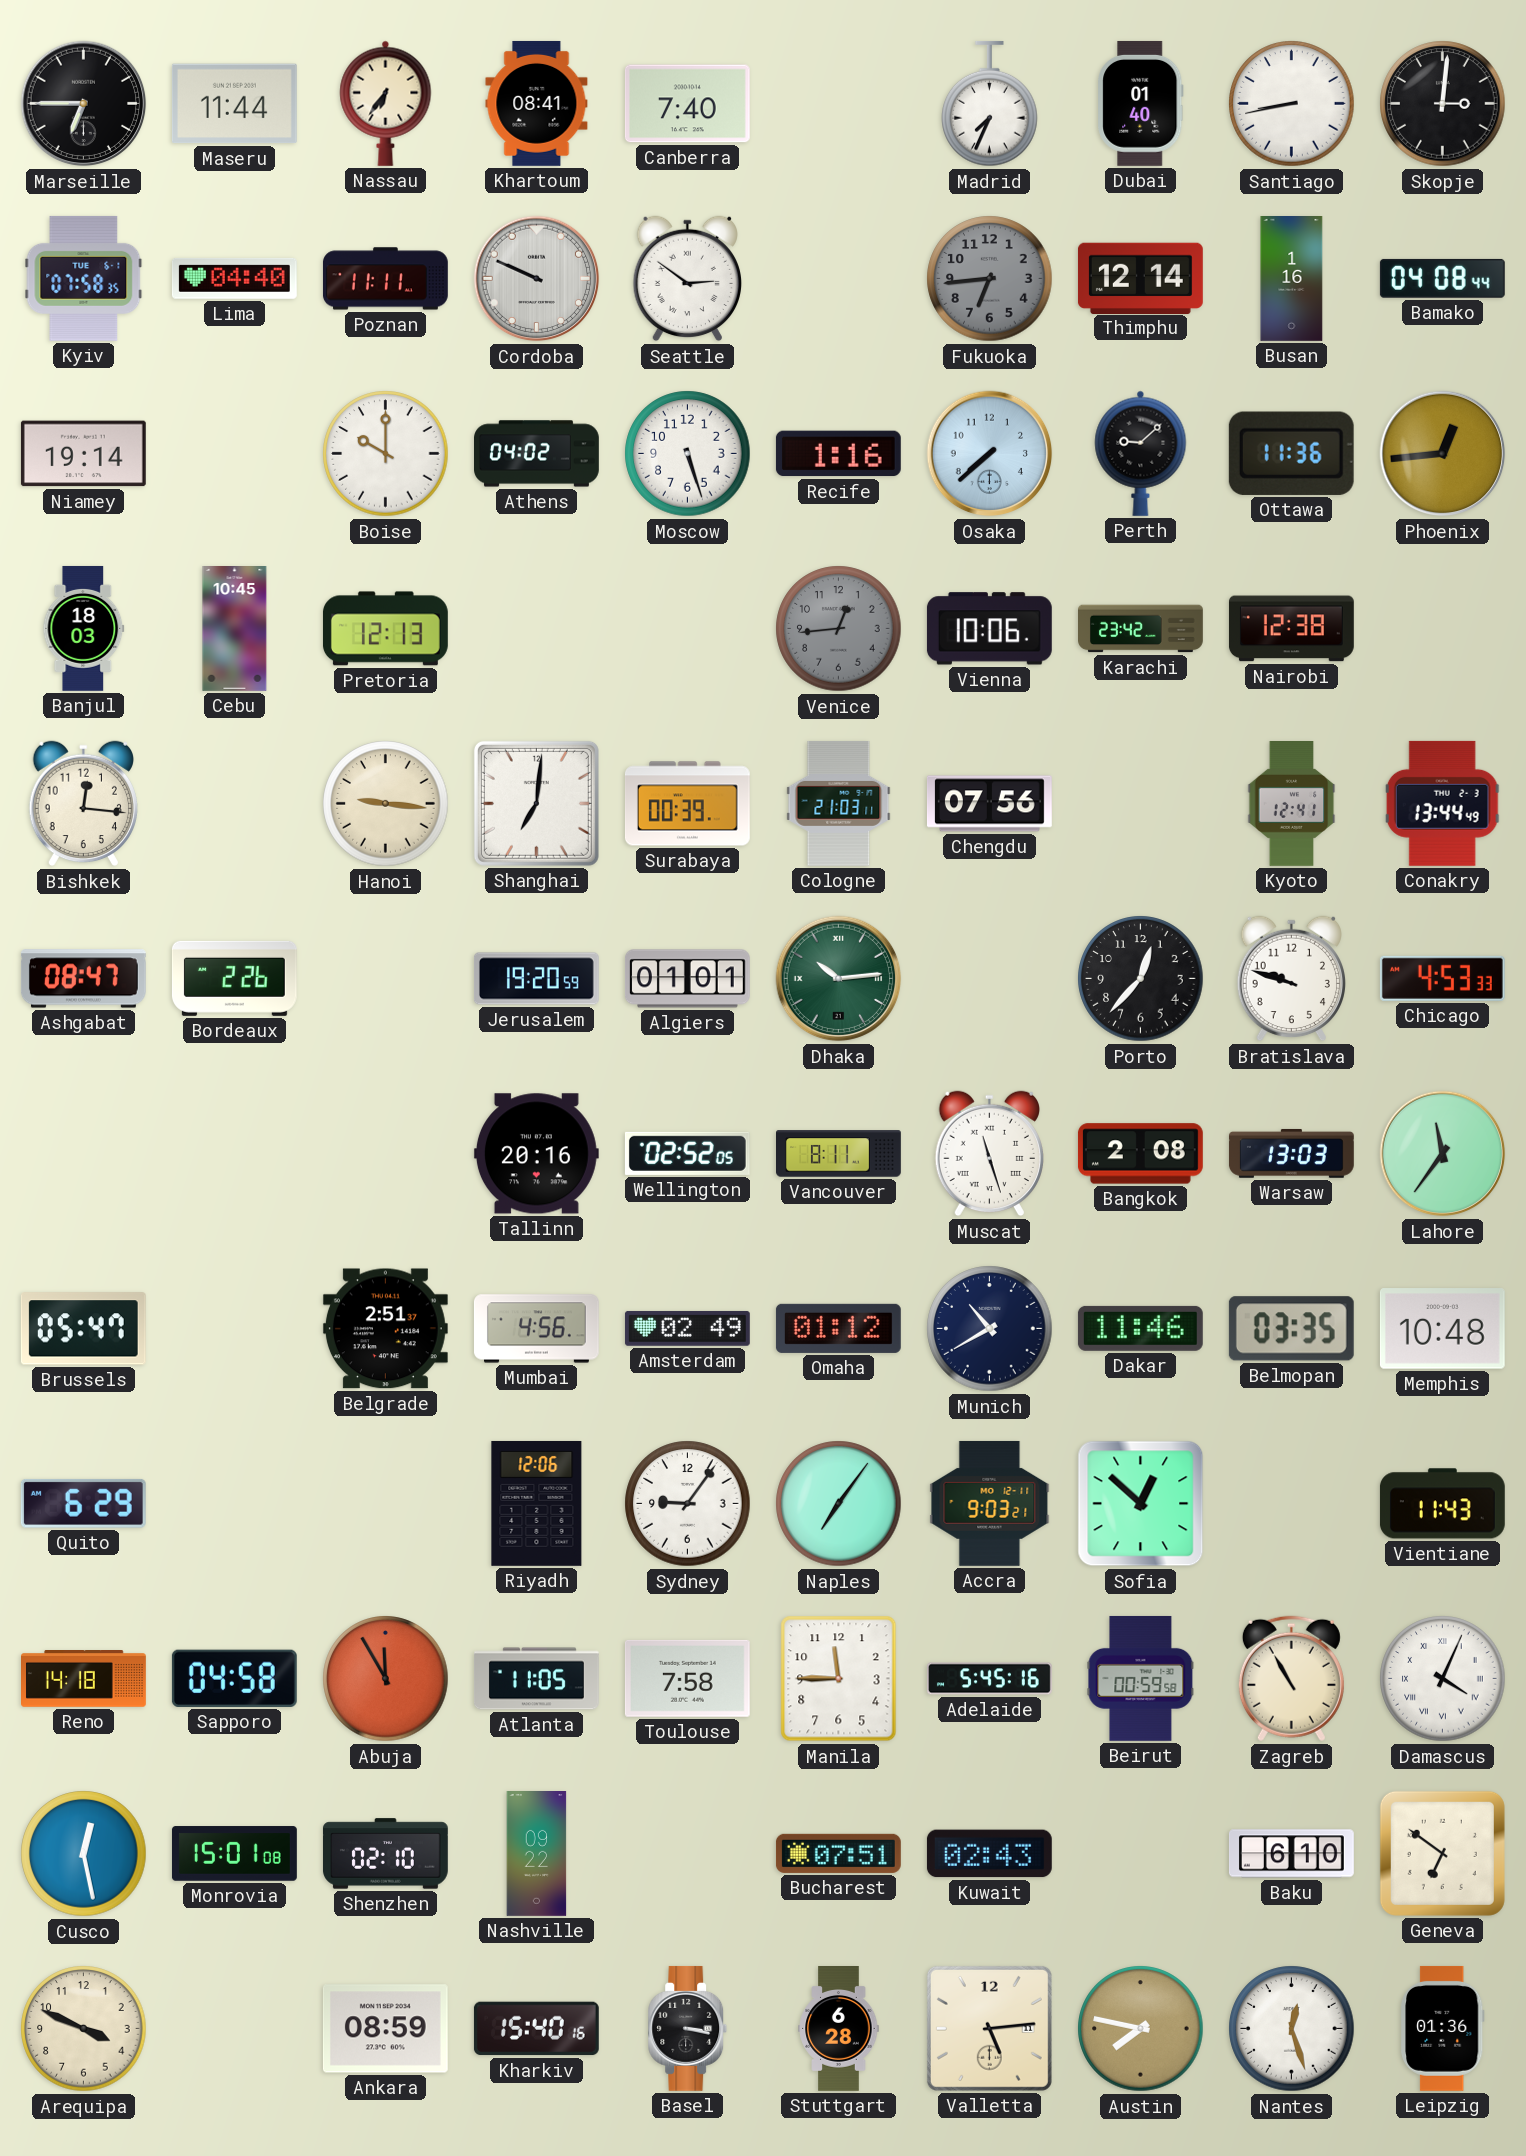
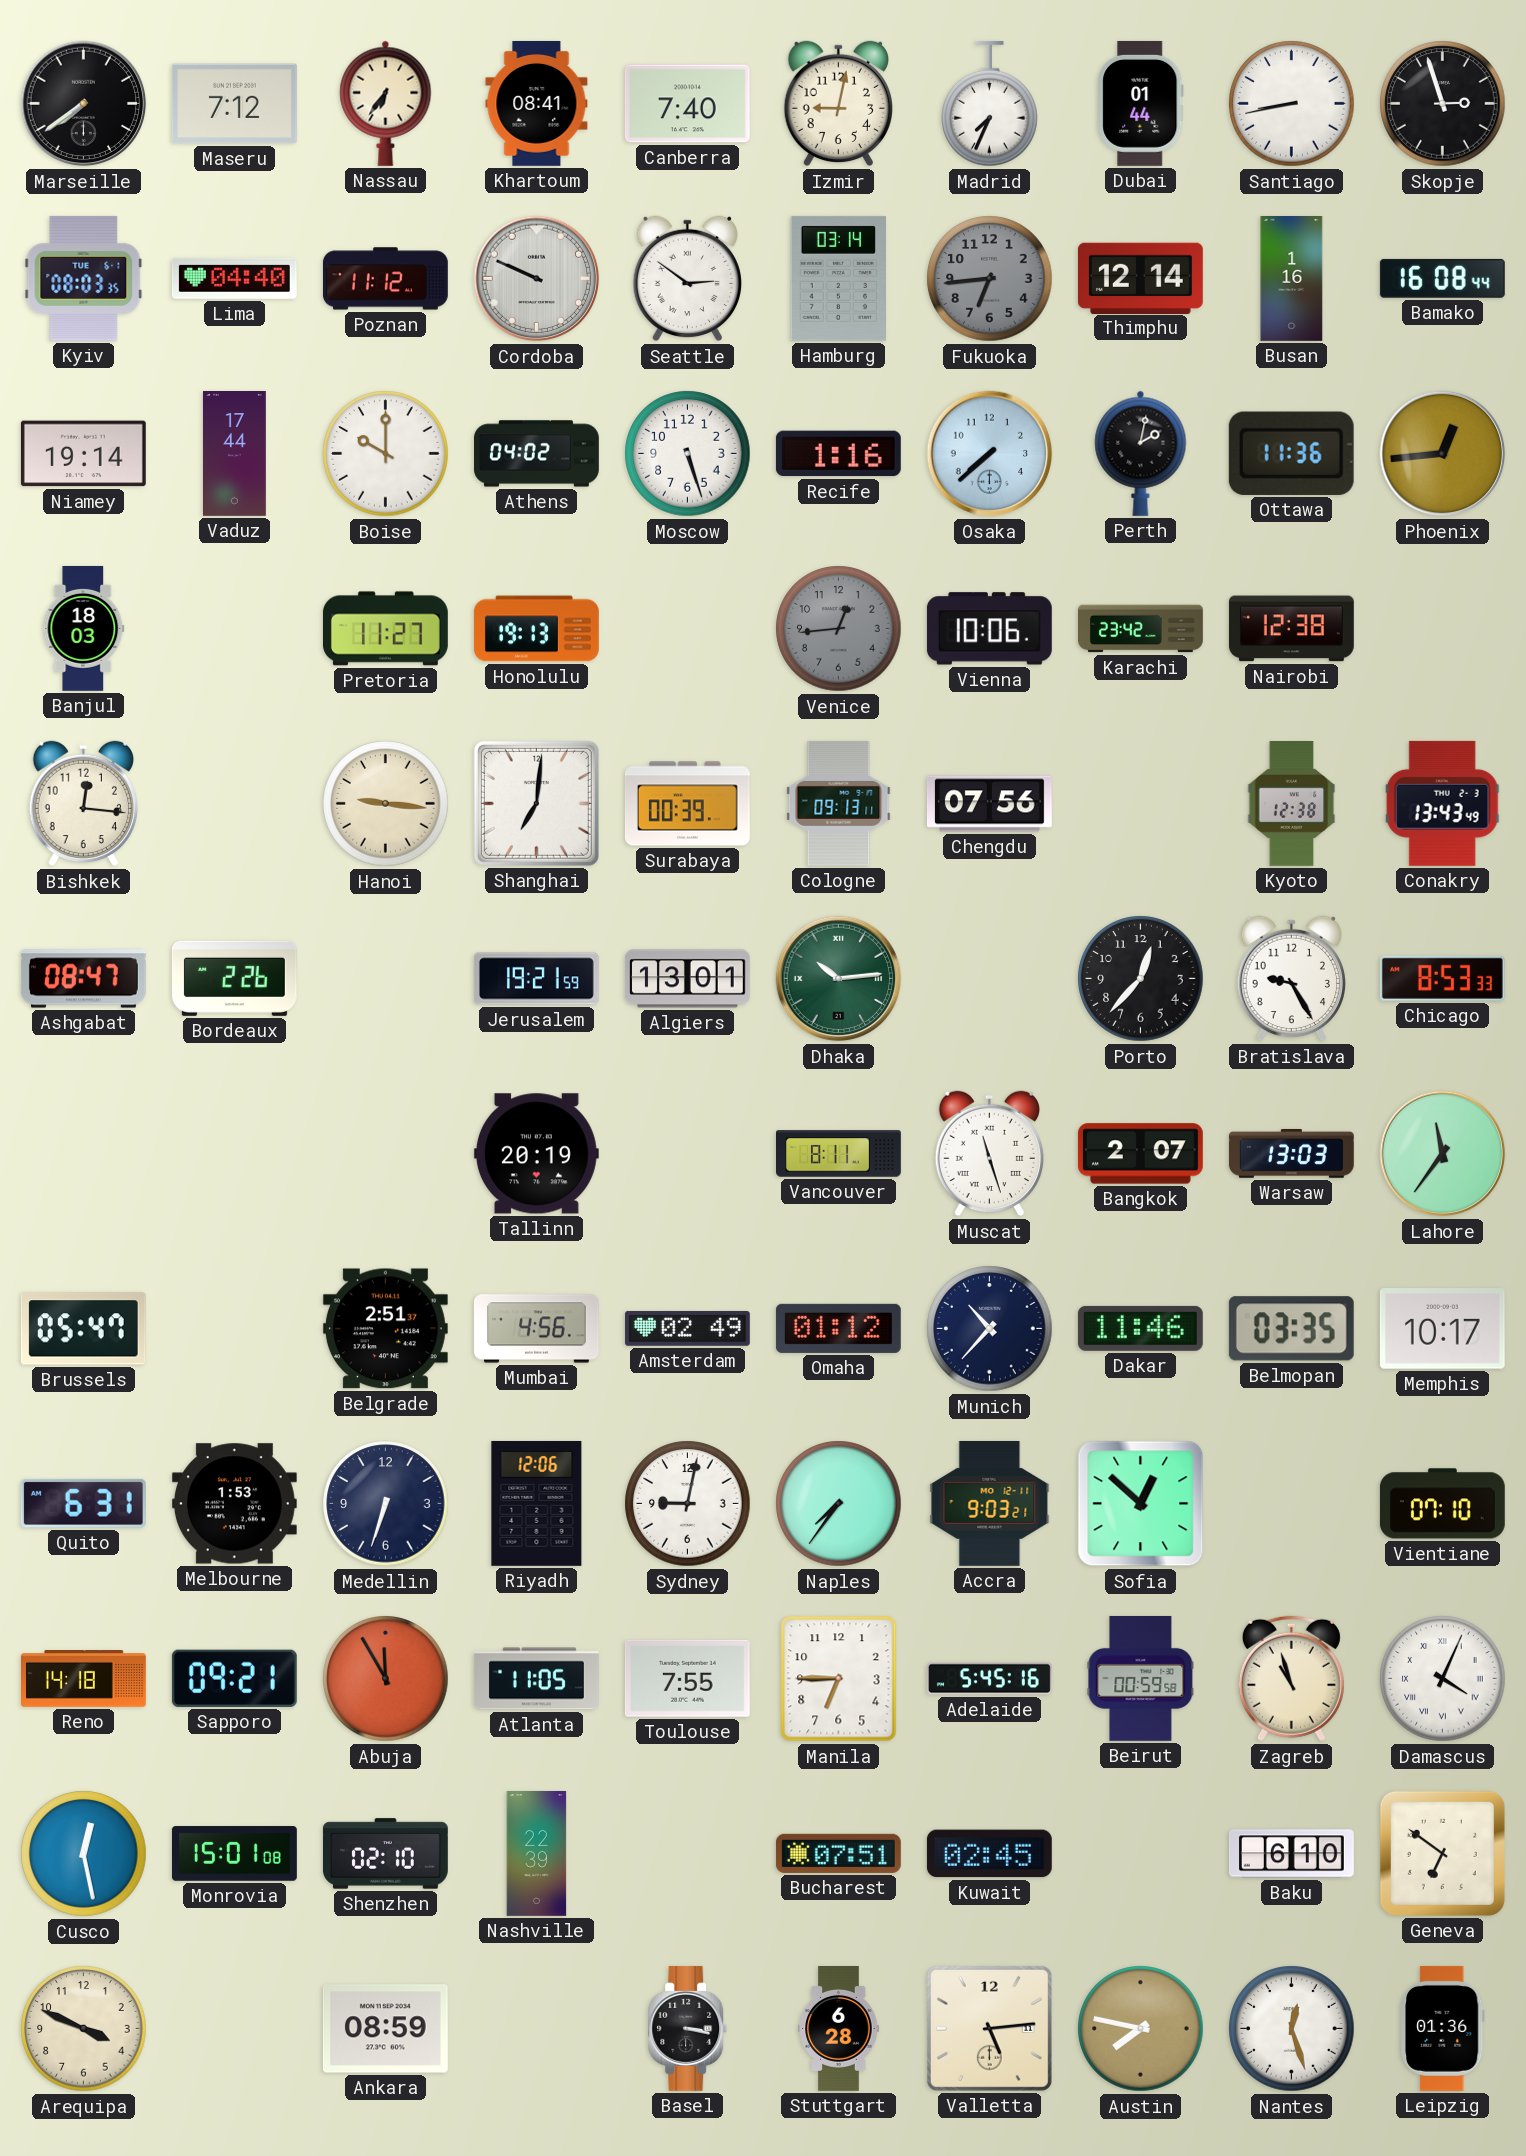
Marseille: 6:45 -> 7:39
Maseru: 11:44 -> 7:12
Izmir: none -> 9:02
Dubai: 01:40 -> 01:44
Skopje: 3:01 -> 2:57
Kyiv: 07:58 -> 08:03
Poznan: 11:11 -> 11:12
Hamburg: none -> 03:14
Bamako: 04:08 -> 16:08
Vaduz: none -> 17:44
Perth: 9:08 -> 2:02
Cebu: 10:45 -> none
Pretoria: 12:13 -> 11:27
Honolulu: none -> 19:13
Cologne: 21:03 -> 09:13
Kyoto: 12:41 -> 12:38
Conakry: 13:44 -> 13:43
Jerusalem: 19:20 -> 19:21
Algiers: 01:01 -> 13:01
Bratislava: 9:48 -> 9:25
Chicago: 4:53 -> 8:53
Tallinn: 20:16 -> 20:19
Wellington: 02:52 -> none
Bangkok: 2:08 -> 2:07
Munich: 10:40 -> 10:37
Memphis: 10:48 -> 10:17
Quito: 6:29 -> 6:31
Melbourne: none -> 1:53
Medellin: none -> 6:33
Sydney: 9:06 -> 9:02
Naples: 7:06 -> 7:36
Vientiane: 11:43 -> 07:10
Sapporo: 04:58 -> 09:21
Toulouse: 7:58 -> 7:55
Manila: 11:45 -> 6:45
Zagreb: 10:55 -> 10:57
Nashville: 09:22 -> 22:39
Kuwait: 02:43 -> 02:45
Kharkiv: 15:40 -> none
